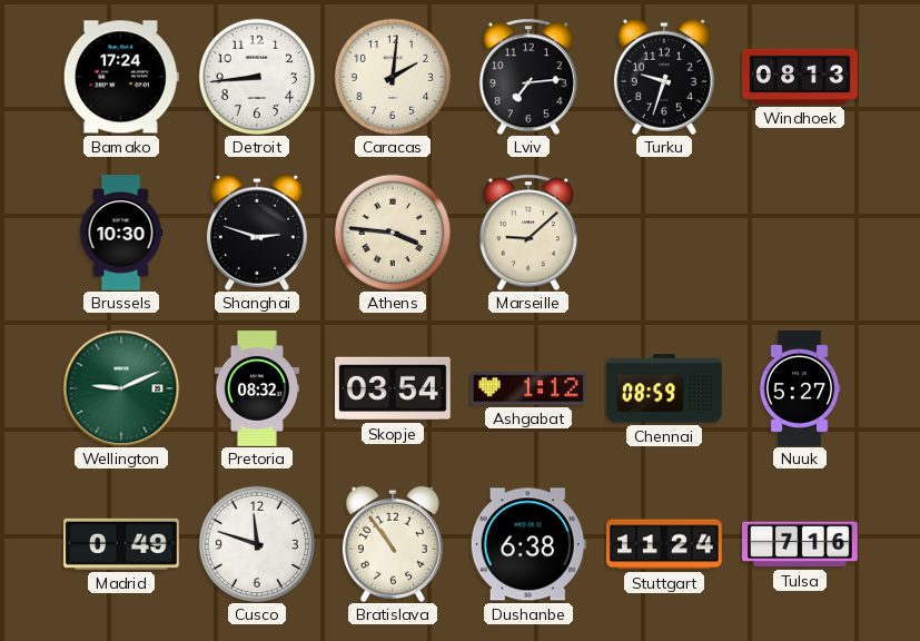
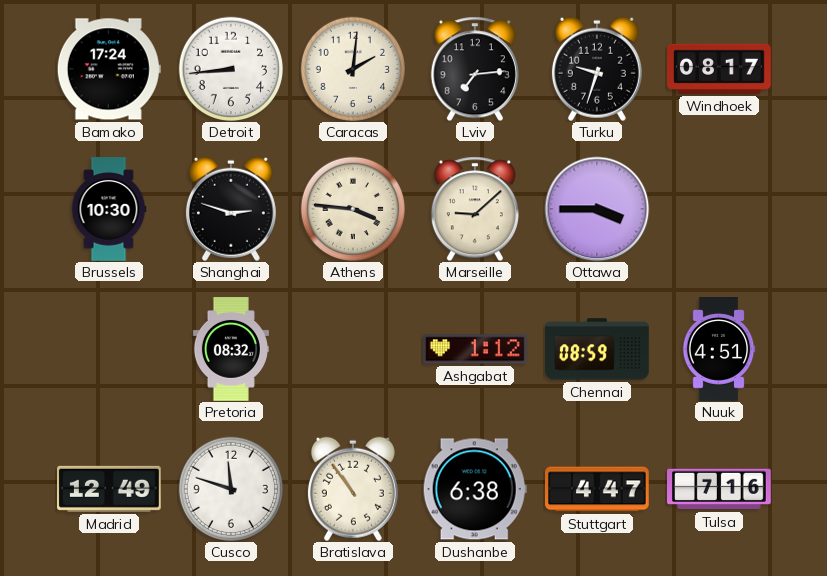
Windhoek: 08:13 -> 08:17
Ottawa: none -> 3:45
Wellington: 9:11 -> none
Skopje: 03:54 -> none
Nuuk: 5:27 -> 4:51
Madrid: 0:49 -> 12:49
Stuttgart: 11:24 -> 4:47
